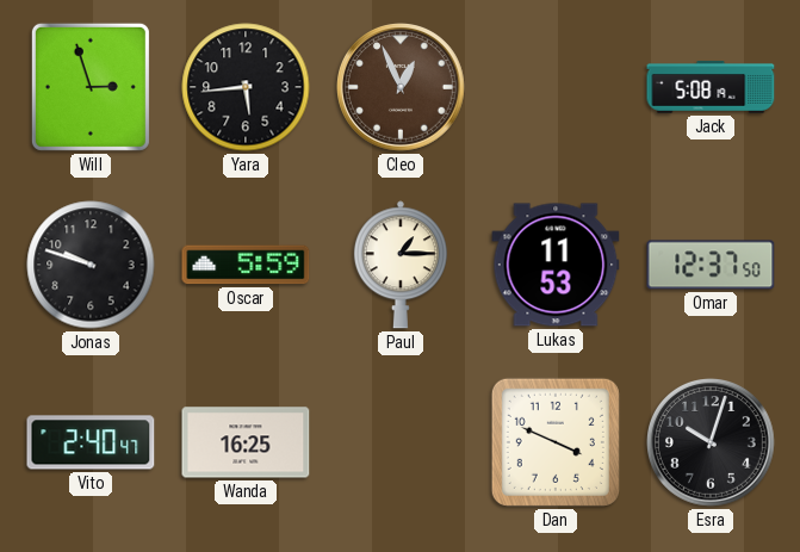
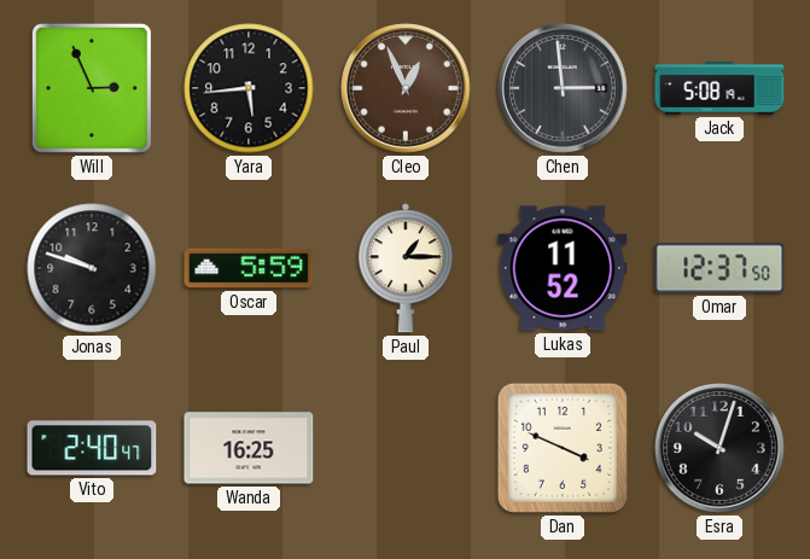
Will: 2:57 -> 2:56
Chen: none -> 2:59
Lukas: 11:53 -> 11:52
